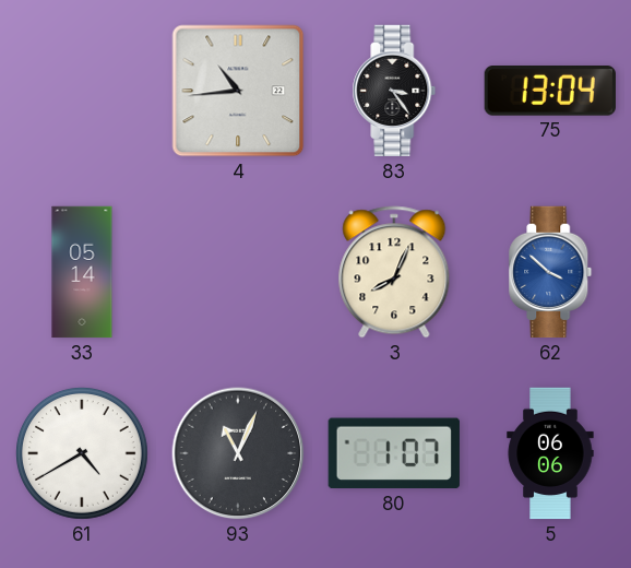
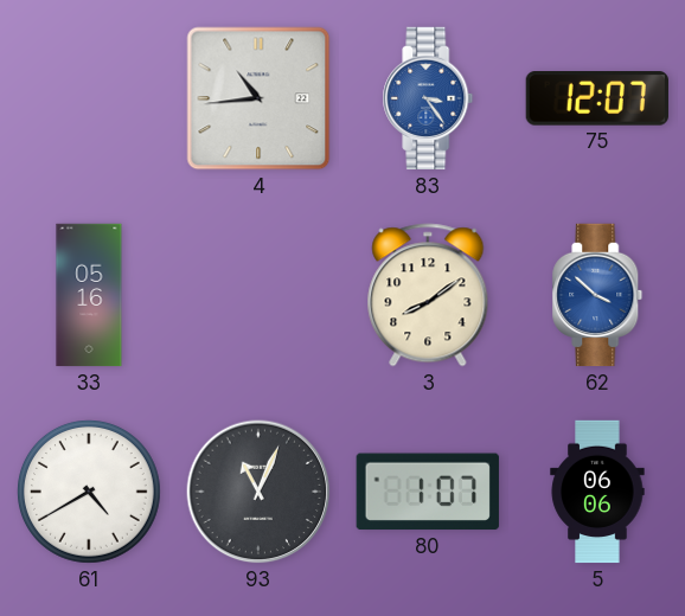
83 dial: black -> blue
75: 13:04 -> 12:07
33: 05:14 -> 05:16
3: 8:04 -> 8:09
